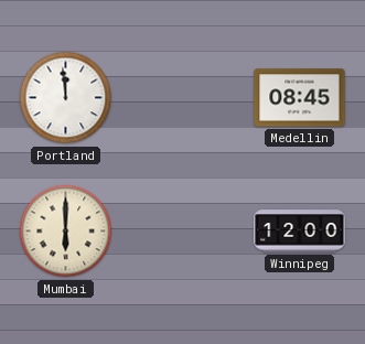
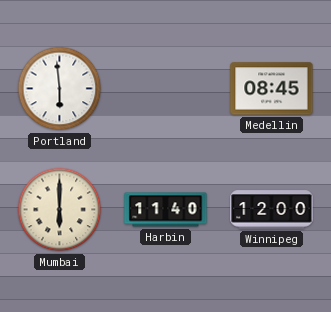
Portland: 11:59 -> 5:59
Harbin: none -> 11:40
